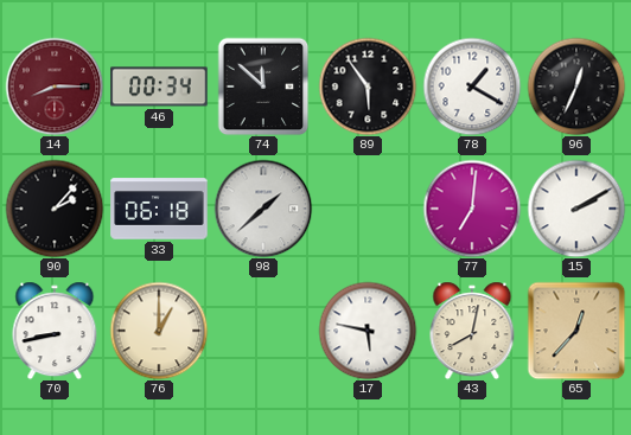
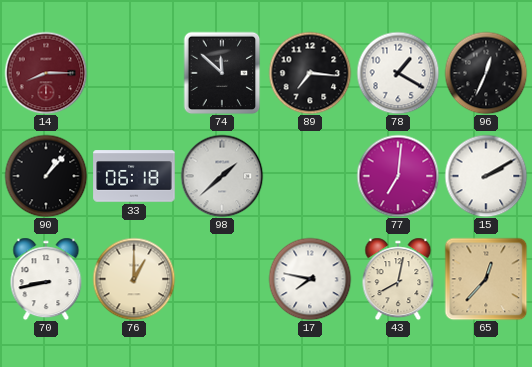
46: 00:34 -> none
89: 5:54 -> 7:16
90: 2:07 -> 1:07
17: 5:47 -> 7:47
